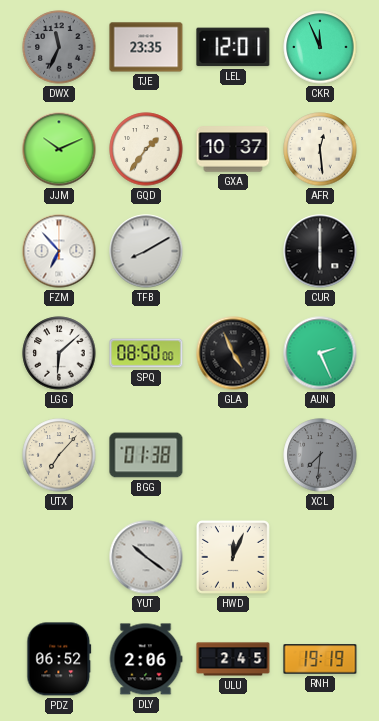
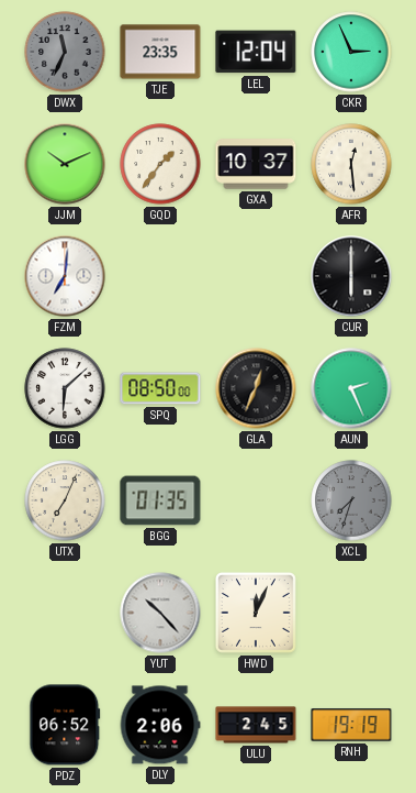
LEL: 12:01 -> 12:04
CKR: 11:56 -> 2:56
FZM: 6:53 -> 7:01
TFB: 8:10 -> none
GLA: 4:56 -> 12:34
UTX: 7:07 -> 7:04
BGG: 01:38 -> 01:35
XCL: 7:31 -> 7:33
YUT: 10:21 -> 10:23
